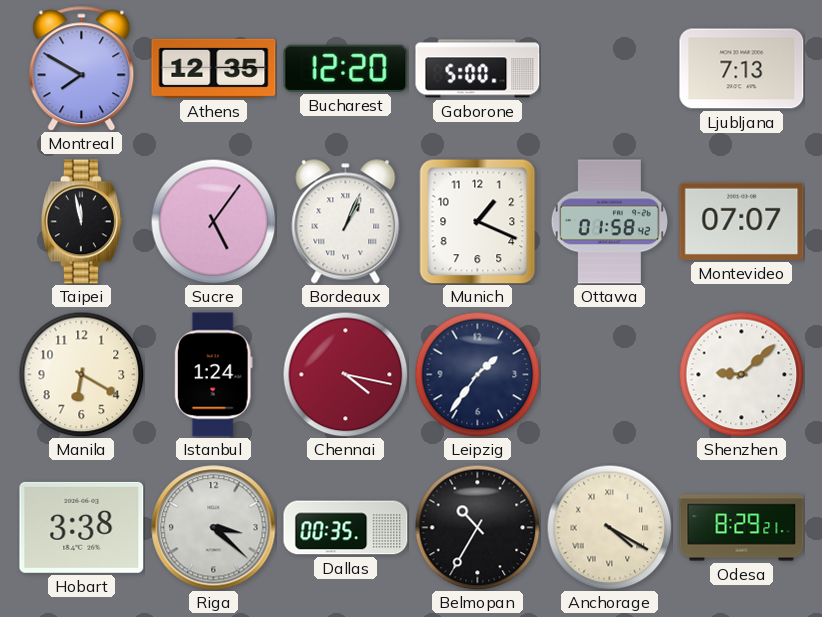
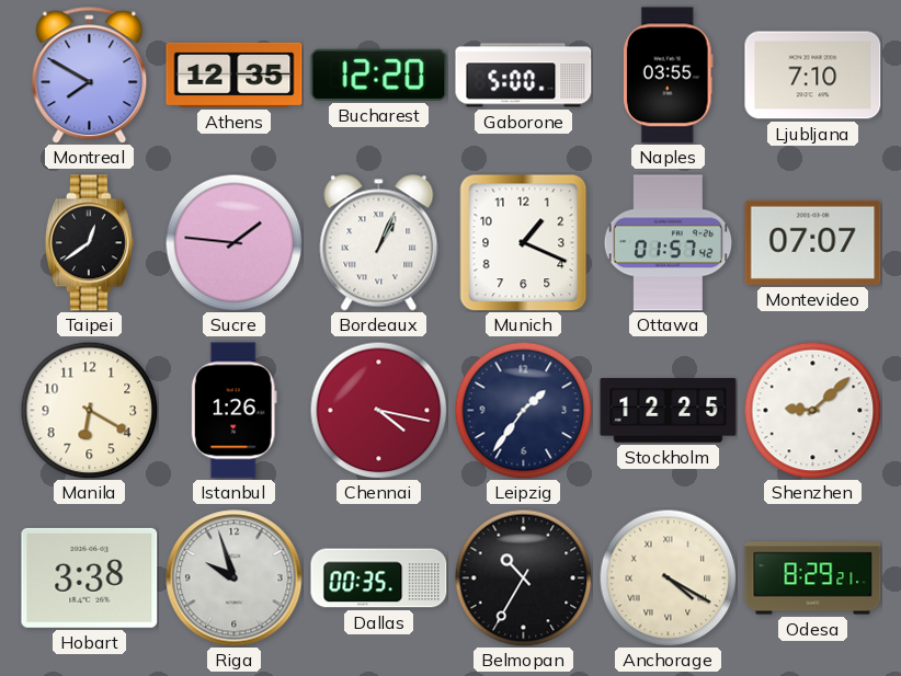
Naples: none -> 03:55
Ljubljana: 7:13 -> 7:10
Taipei: 11:58 -> 12:39
Sucre: 5:06 -> 1:46
Ottawa: 01:58 -> 01:57
Istanbul: 1:24 -> 1:26
Stockholm: none -> 12:25
Riga: 3:22 -> 9:57
